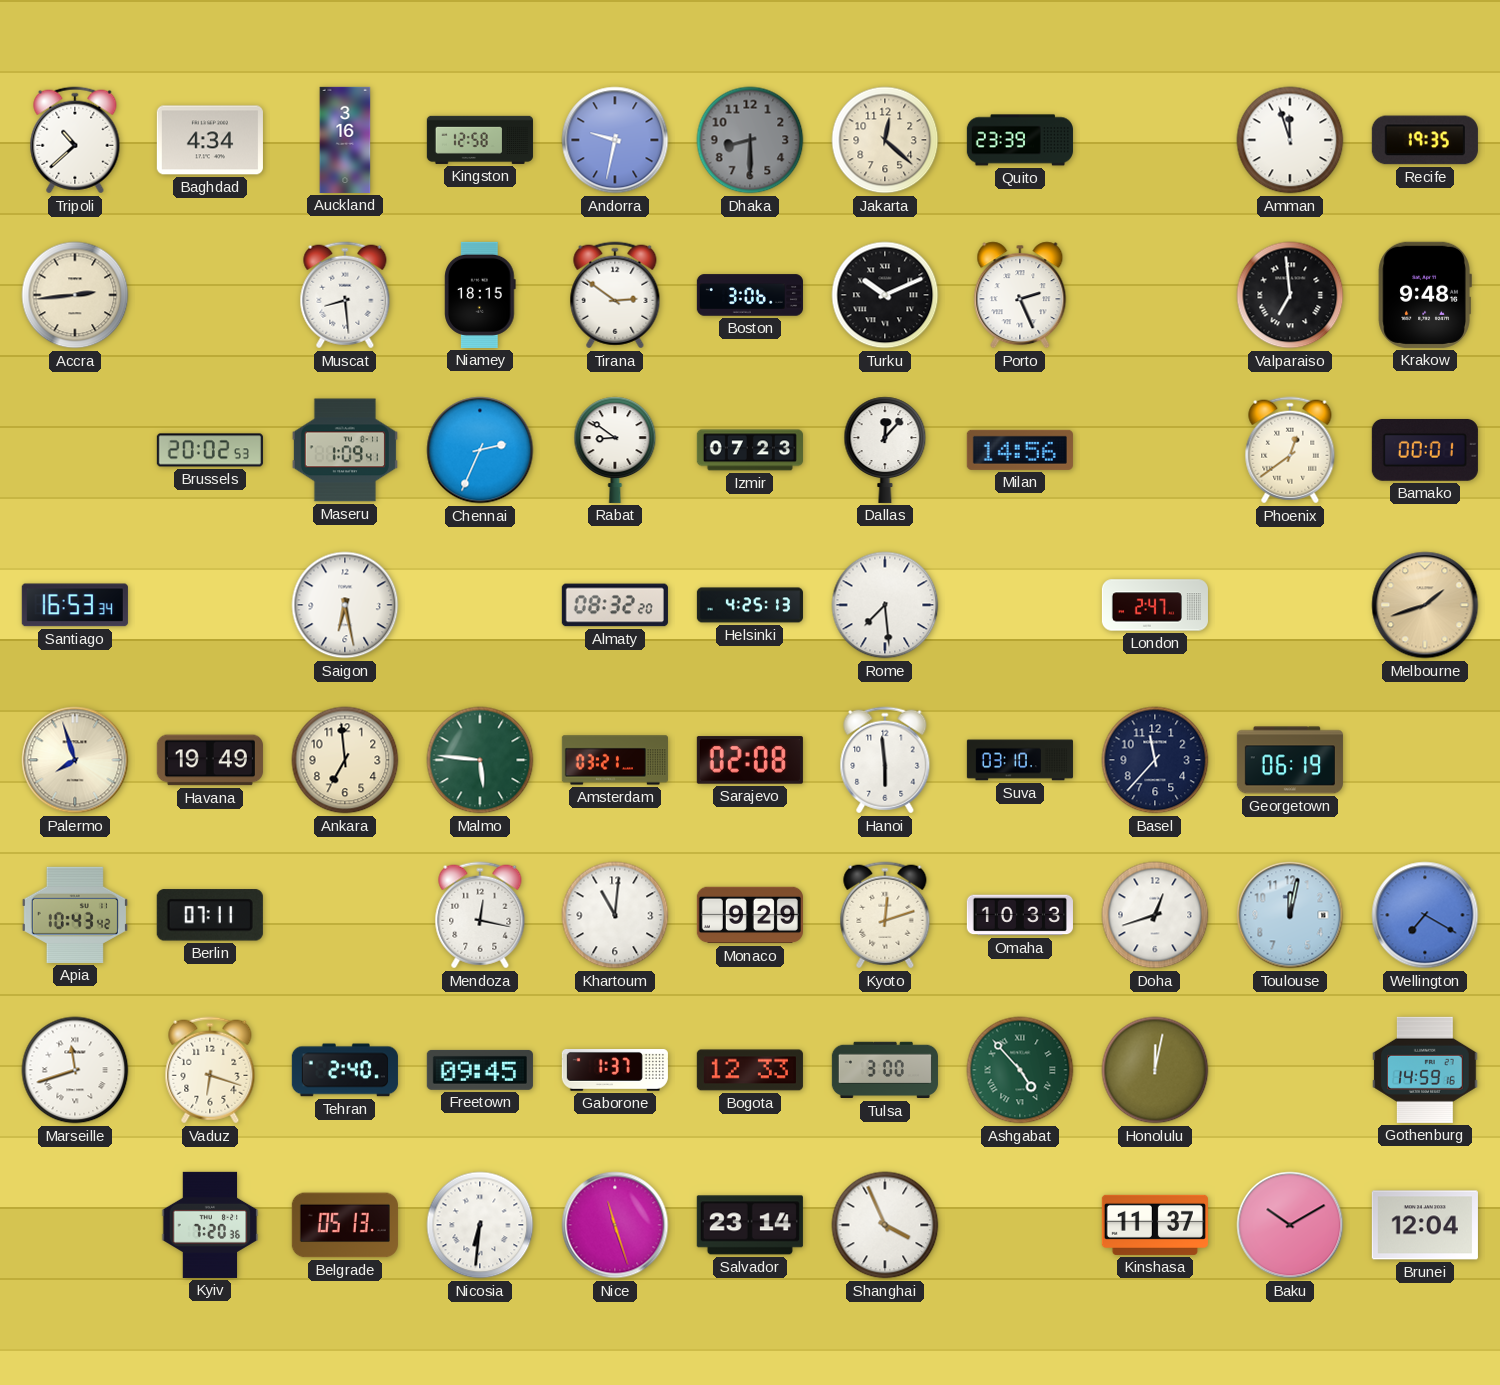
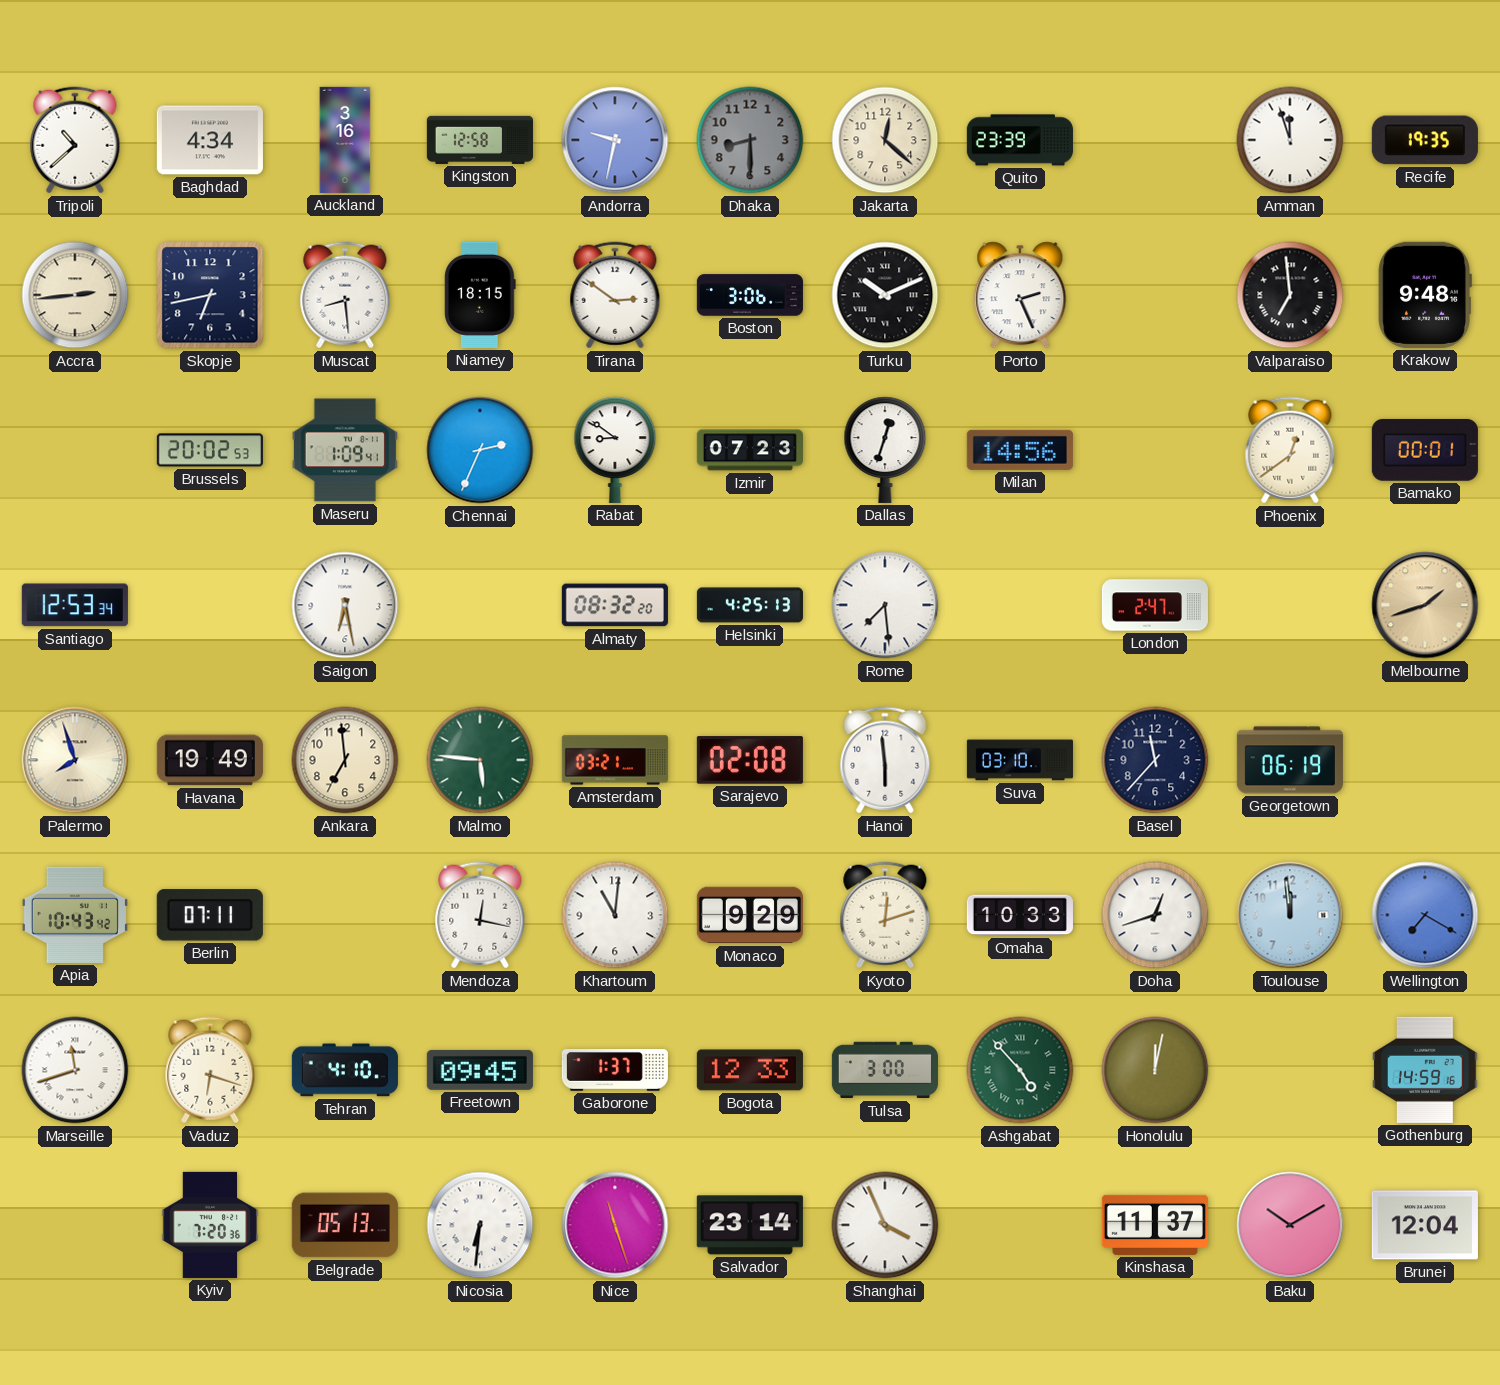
Skopje: none -> 6:43
Dallas: 12:07 -> 12:33
Santiago: 16:53 -> 12:53
Toulouse: 12:02 -> 11:59
Tehran: 2:40 -> 4:10
